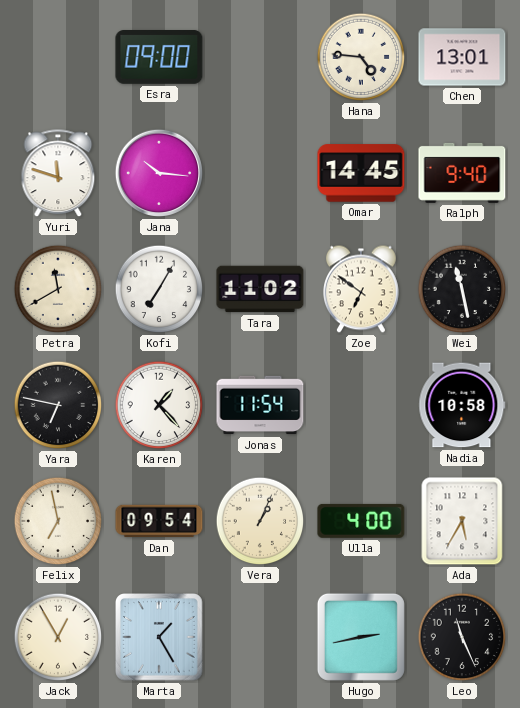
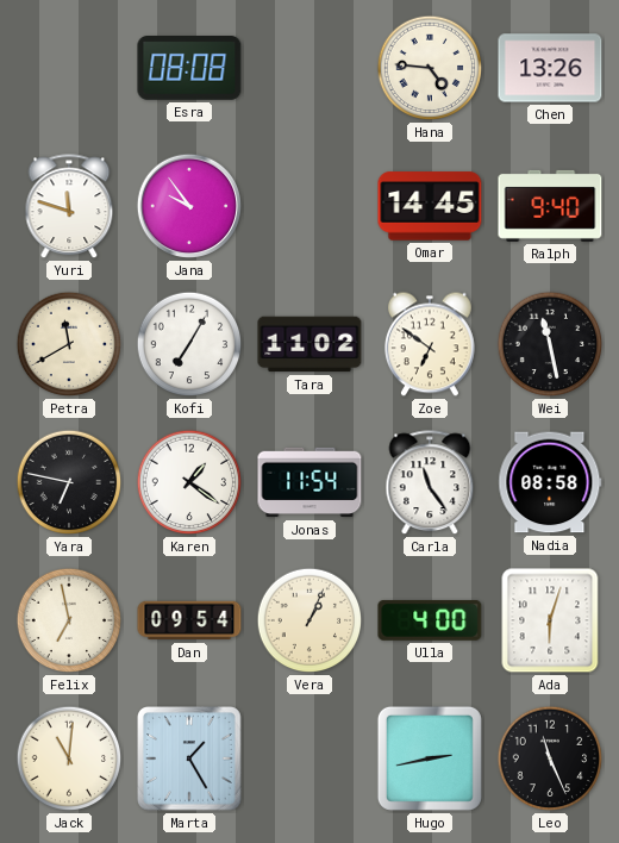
Esra: 09:00 -> 08:08
Chen: 13:01 -> 13:26
Jana: 10:16 -> 9:54
Karen: 1:23 -> 1:21
Carla: none -> 11:24
Nadia: 10:58 -> 08:58
Ada: 5:35 -> 6:03
Jack: 12:55 -> 11:01
